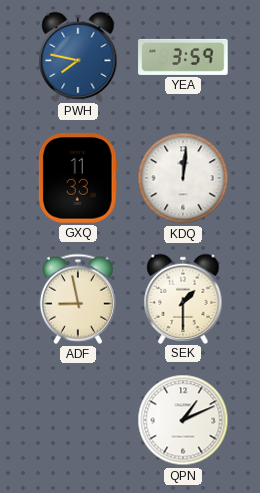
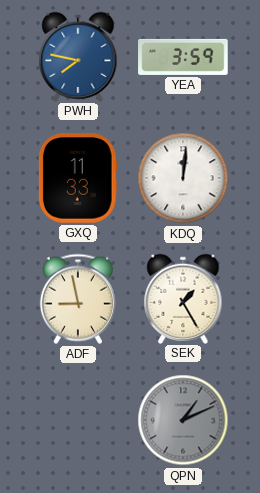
SEK: 1:30 -> 1:25
QPN dial: white -> grey
